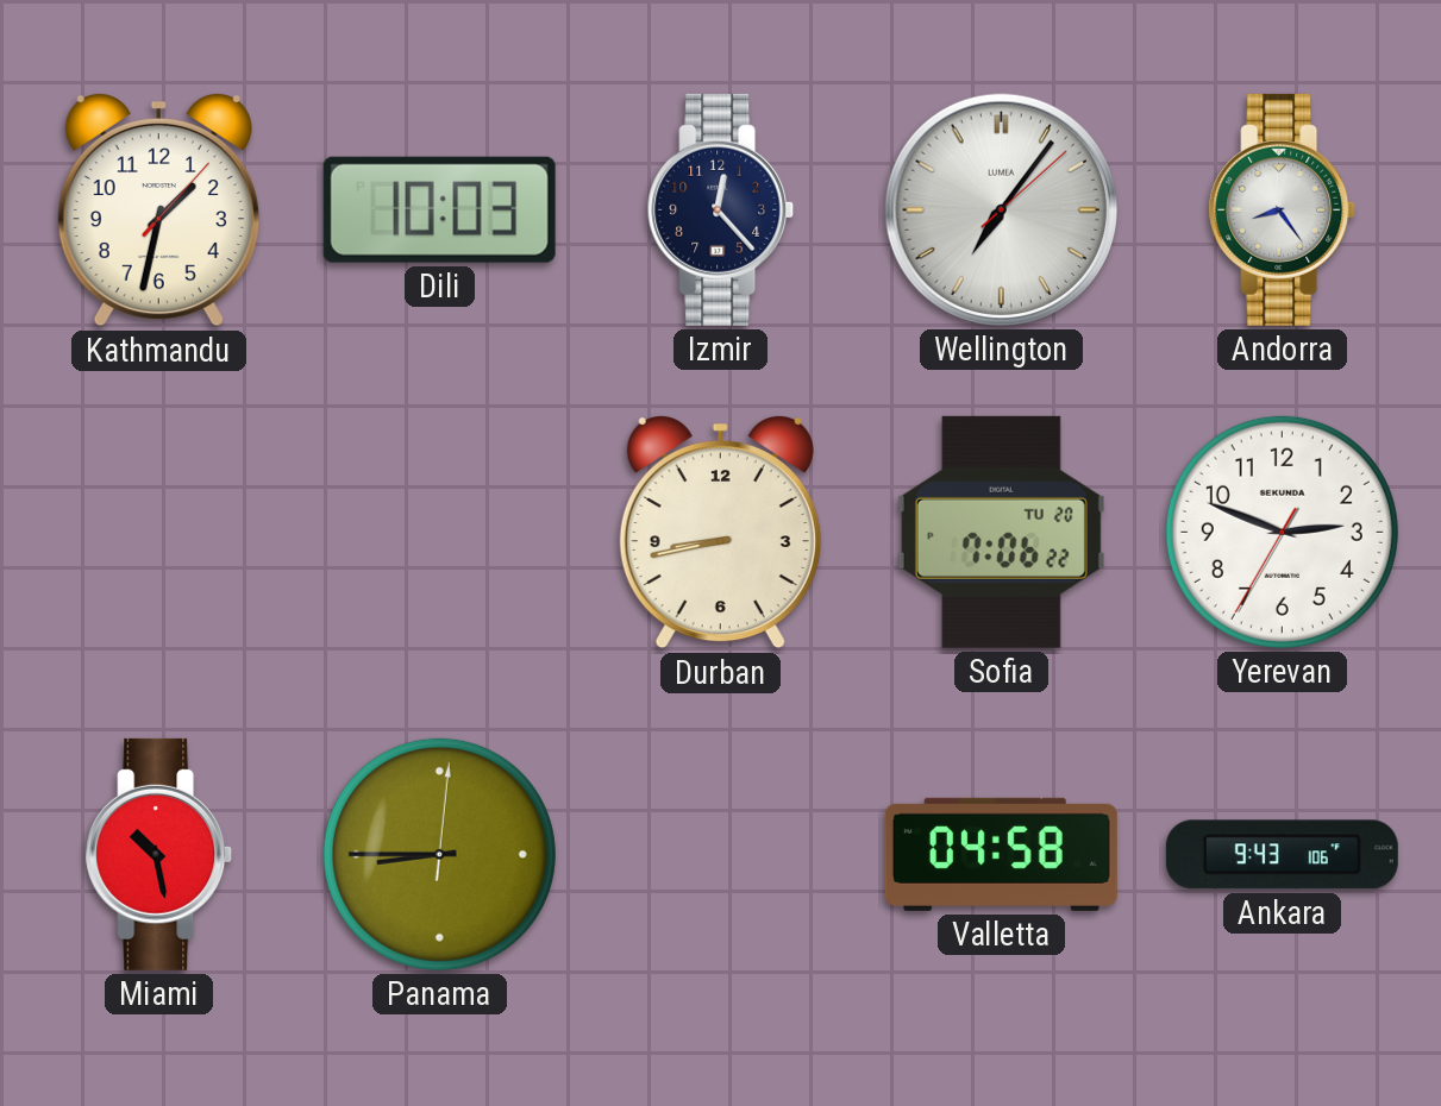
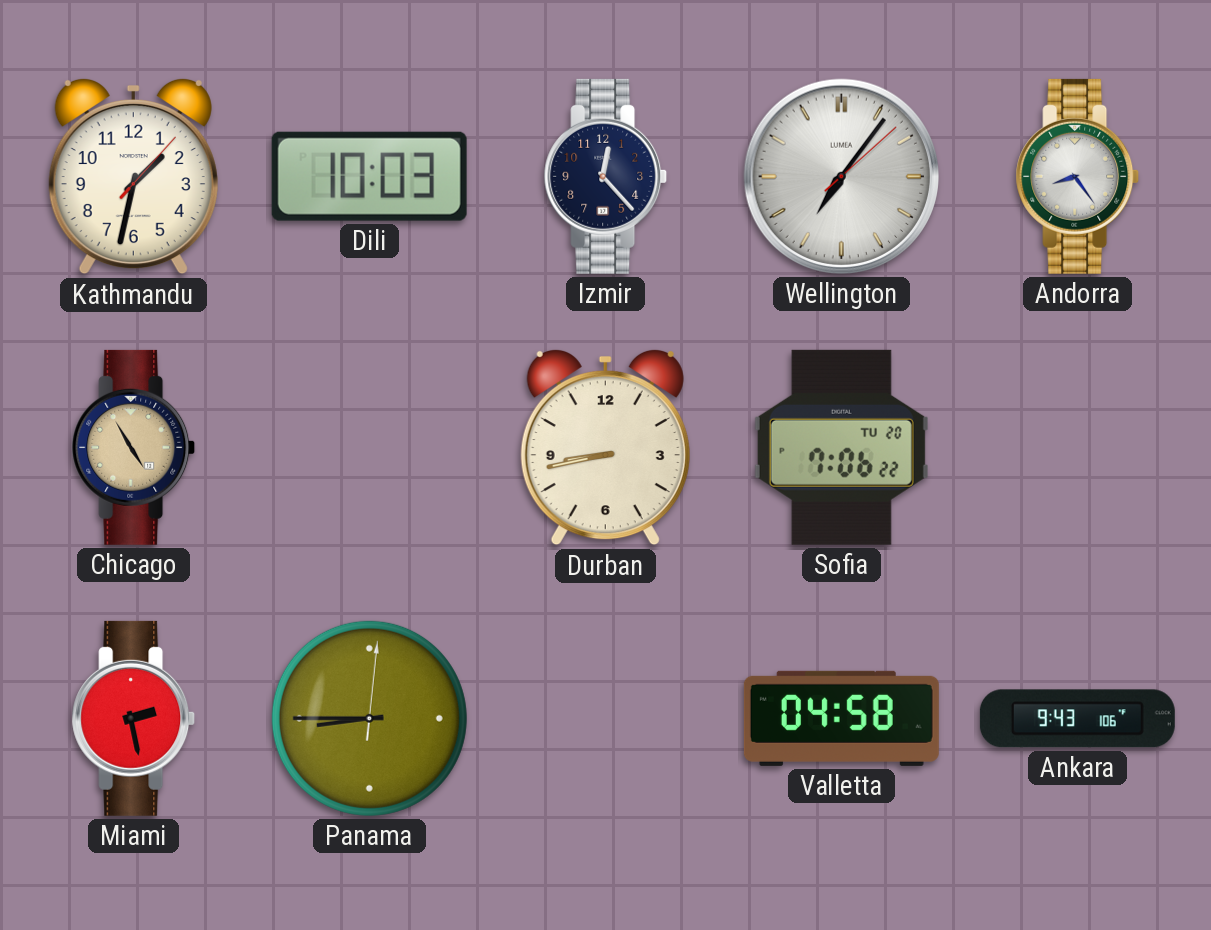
Chicago: none -> 4:55
Yerevan: 2:48 -> none
Miami: 10:28 -> 2:28
